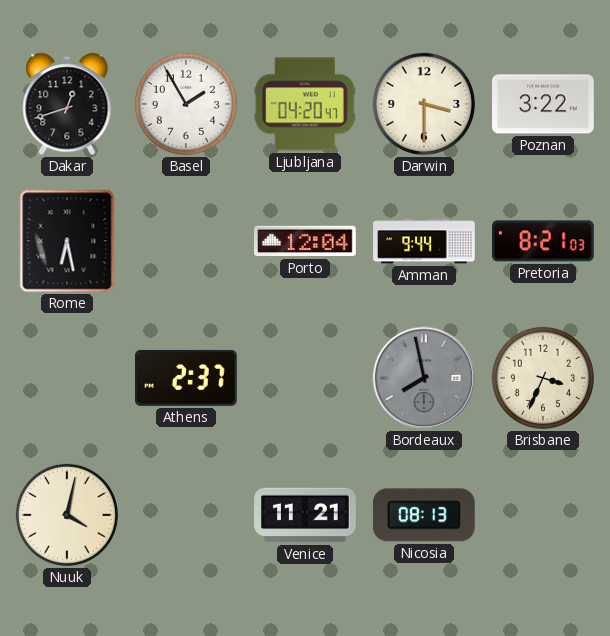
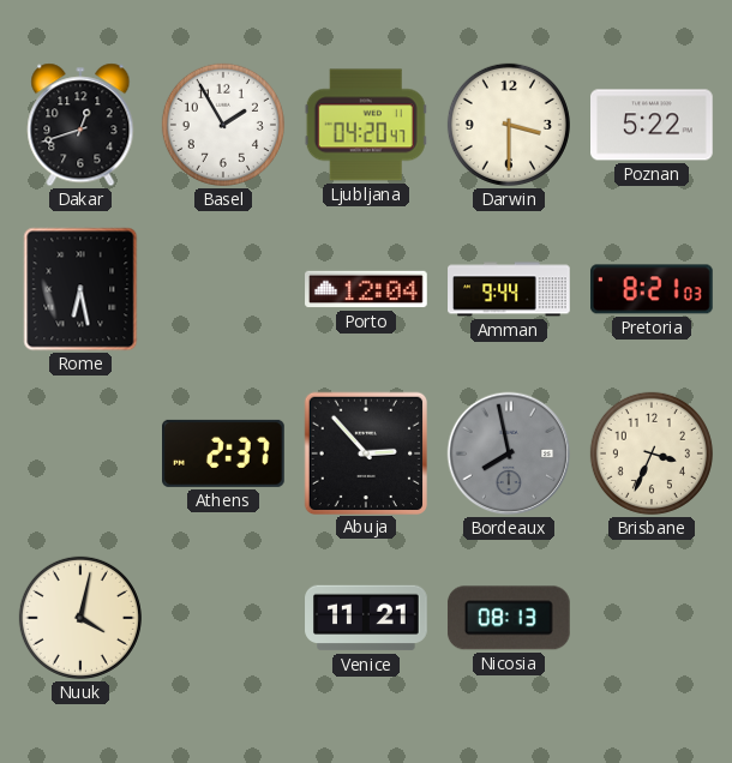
Poznan: 3:22 -> 5:22
Abuja: none -> 2:53
